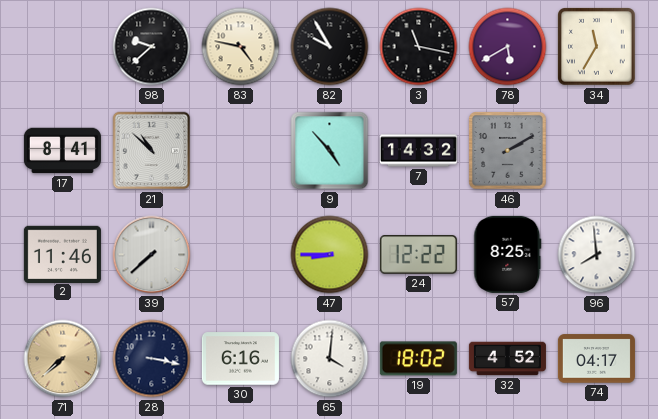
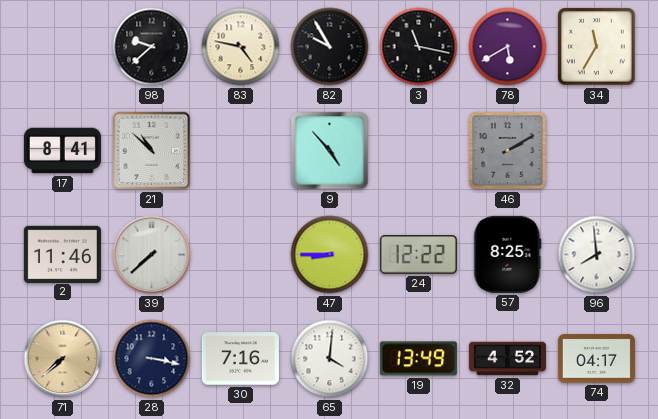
7: 14:32 -> none
30: 6:16 -> 7:16
19: 18:02 -> 13:49
